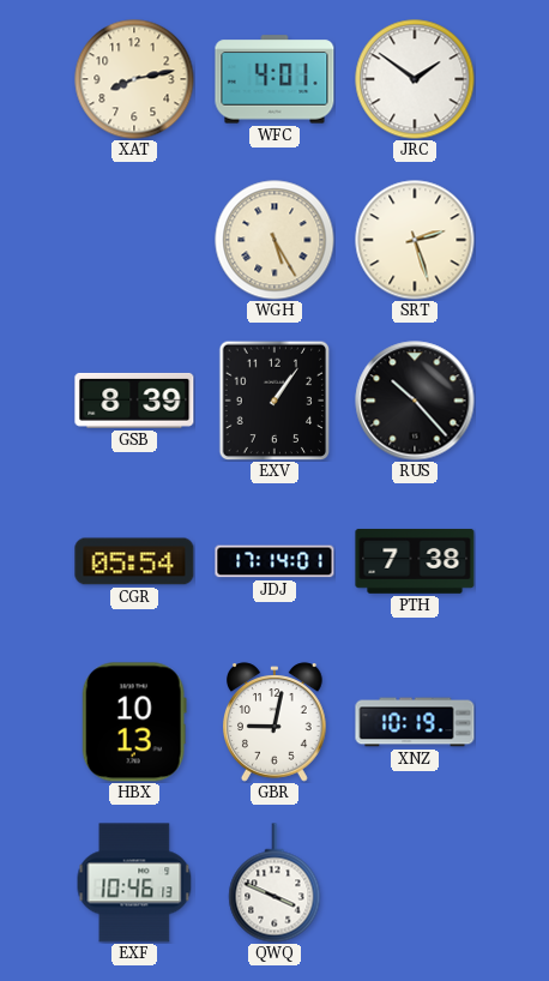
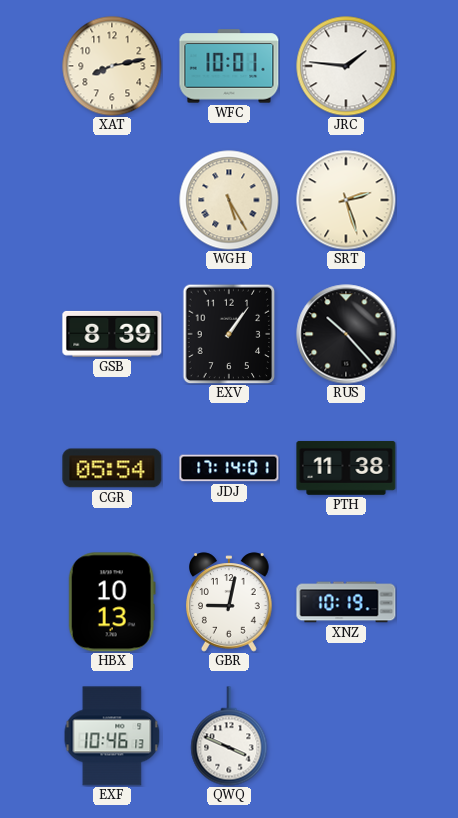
WFC: 4:01 -> 10:01
JRC: 1:51 -> 1:46
PTH: 7:38 -> 11:38
